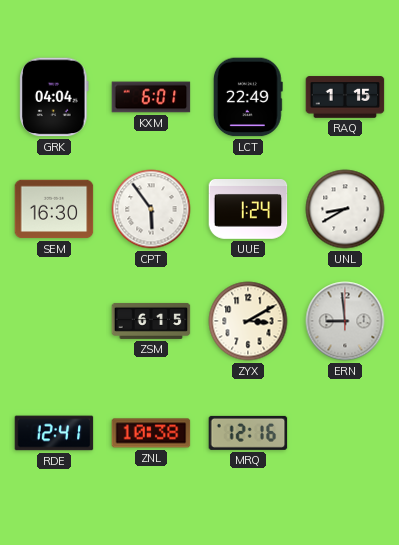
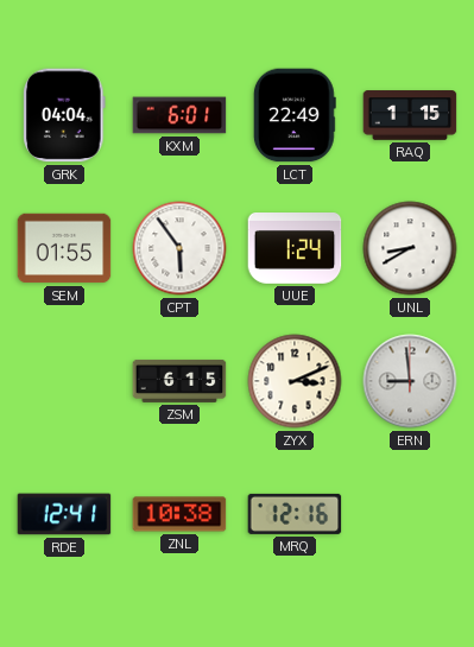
SEM: 16:30 -> 01:55
ZYX: 3:10 -> 3:11
